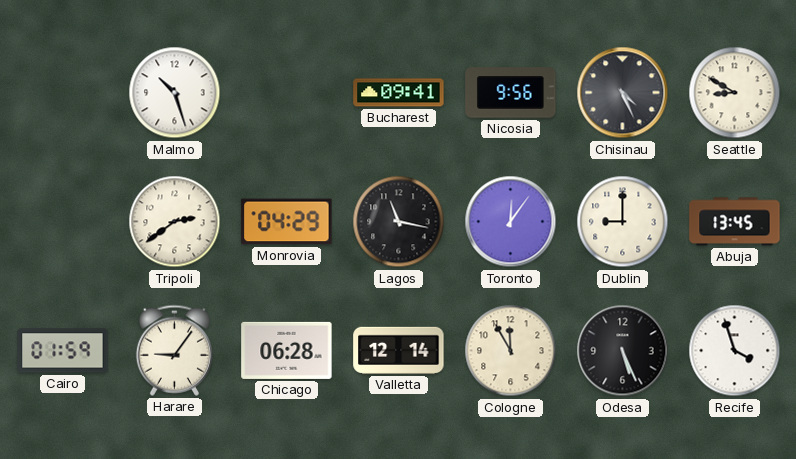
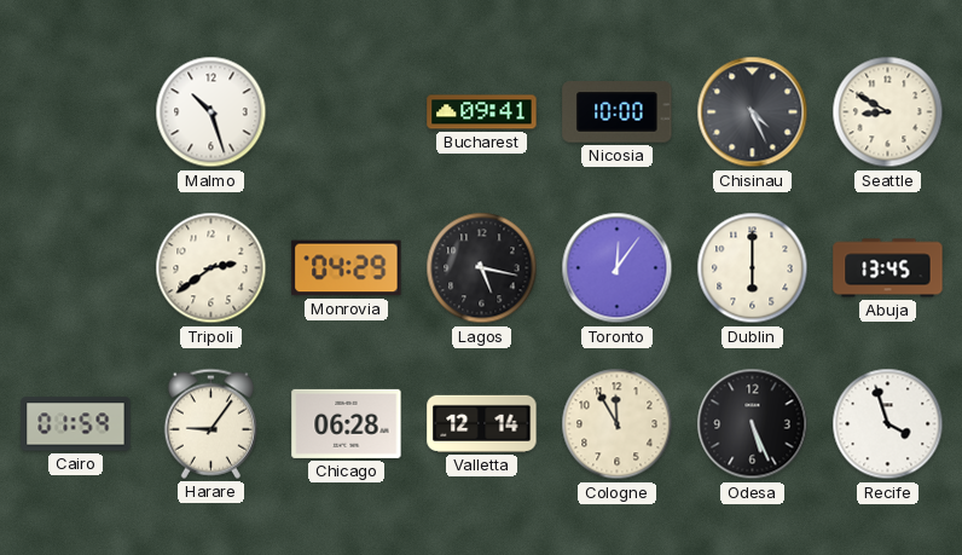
Nicosia: 9:56 -> 10:00
Lagos: 11:17 -> 5:17
Dublin: 9:00 -> 6:00
